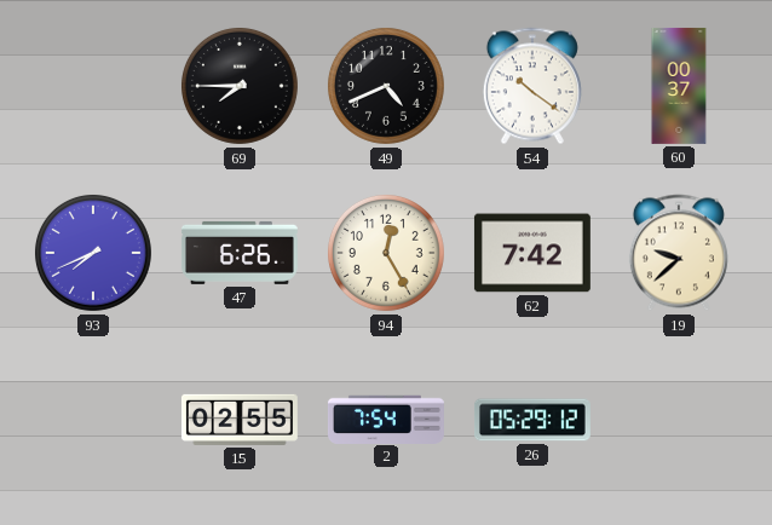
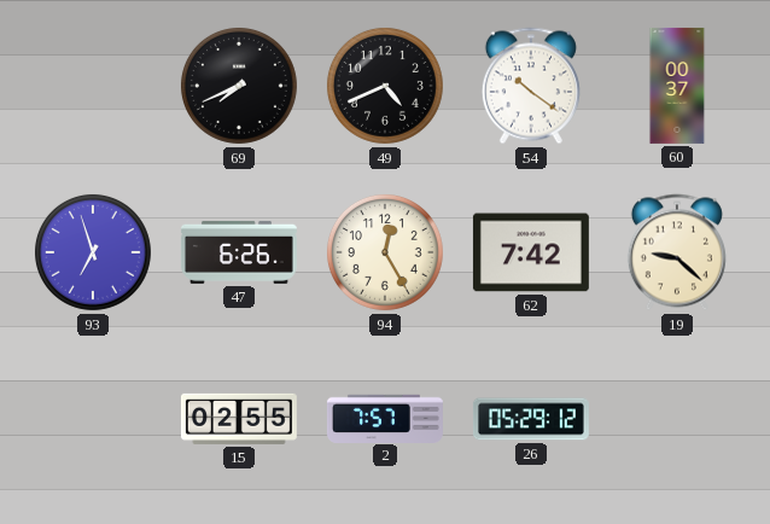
69: 7:45 -> 7:41
93: 7:41 -> 6:57
19: 9:38 -> 9:22
2: 7:54 -> 7:57
